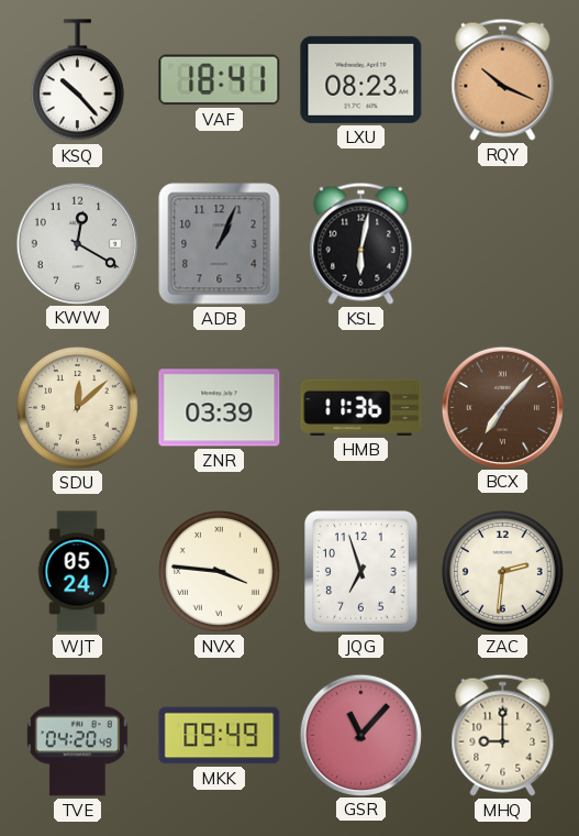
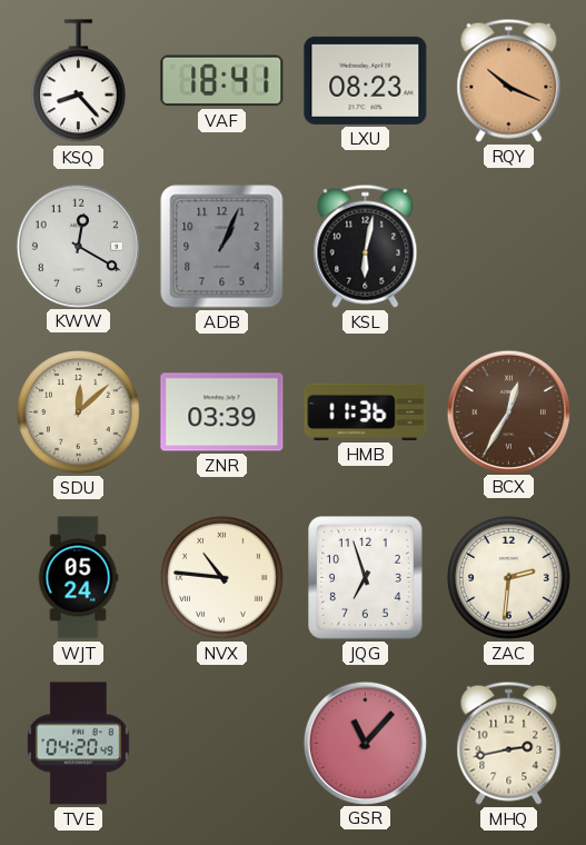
KSQ: 10:23 -> 8:23
BCX: 7:07 -> 12:35
NVX: 3:46 -> 10:46
MKK: 09:49 -> none
MHQ: 9:00 -> 2:43
